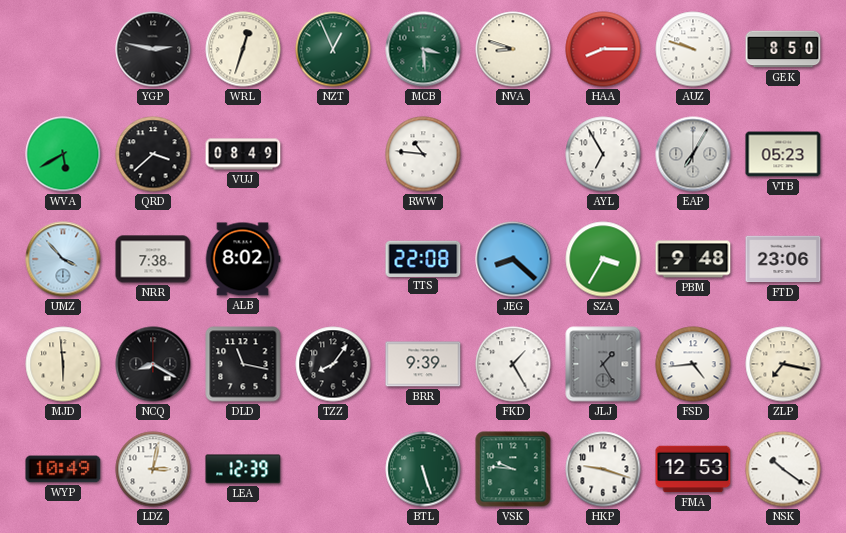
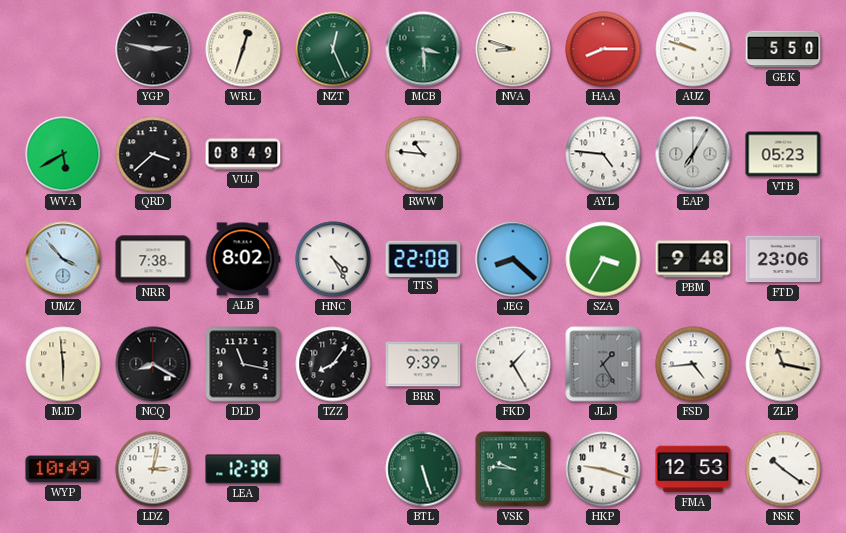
NZT: 12:56 -> 12:26
GEK: 8:50 -> 5:50
AYL: 6:55 -> 4:46
HNC: none -> 4:25
ZLP: 7:17 -> 11:17
